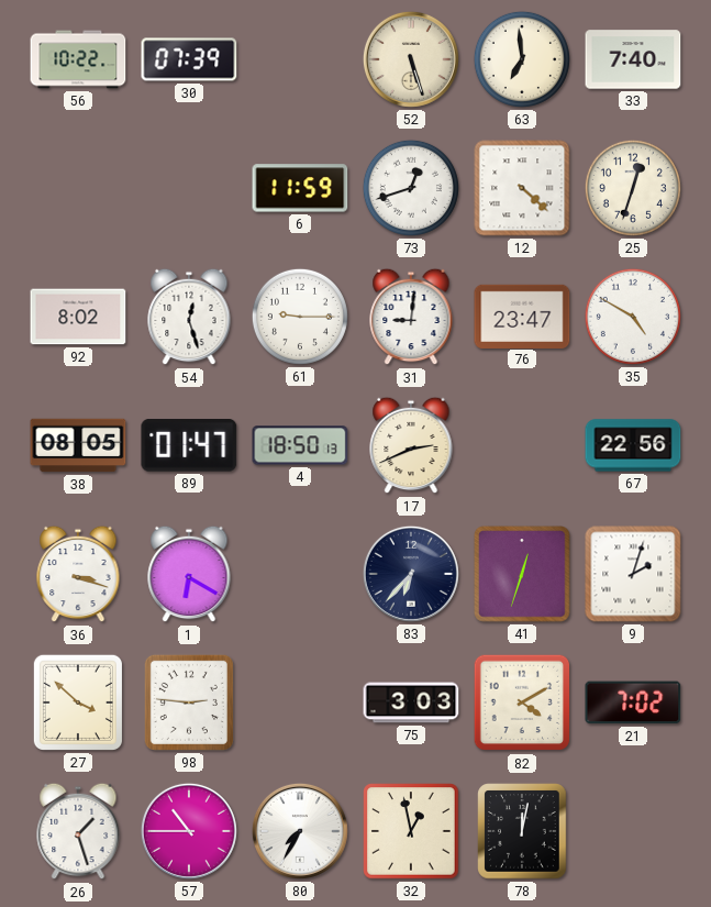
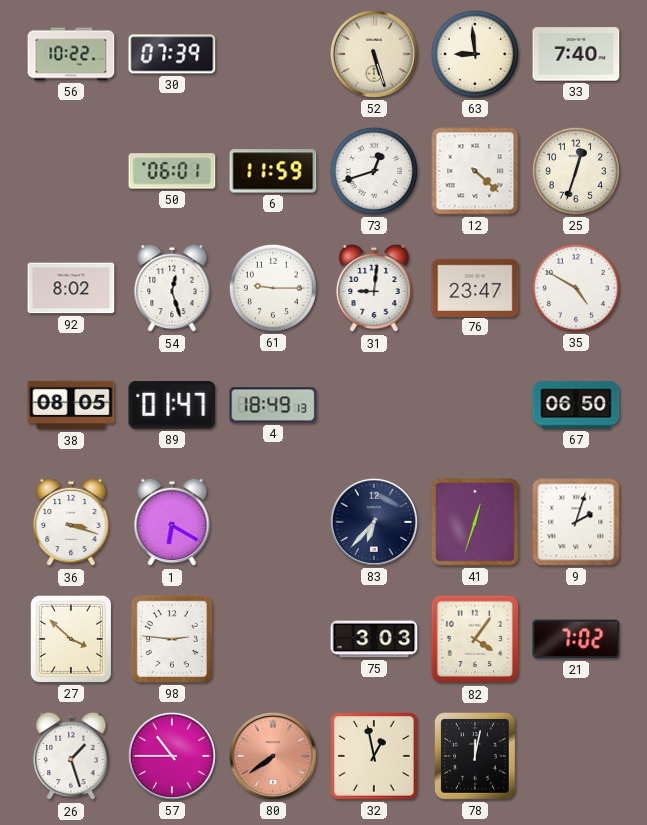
63: 6:59 -> 8:59
50: none -> 06:01
4: 18:50 -> 18:49
17: 2:41 -> none
67: 22:56 -> 06:50
82: 4:10 -> 4:06
80: 7:35 -> 7:39
80 dial: white -> salmon
